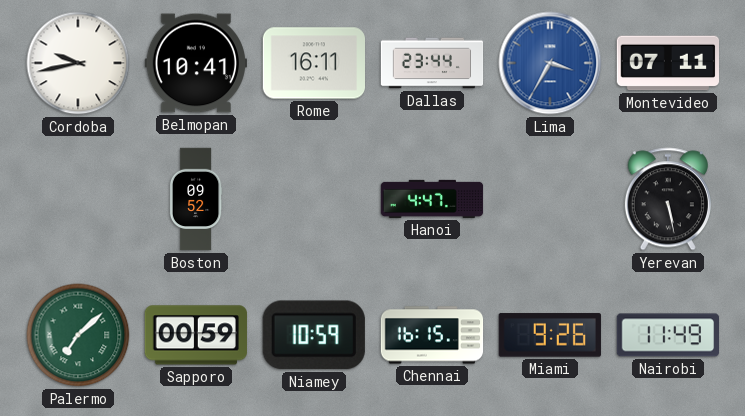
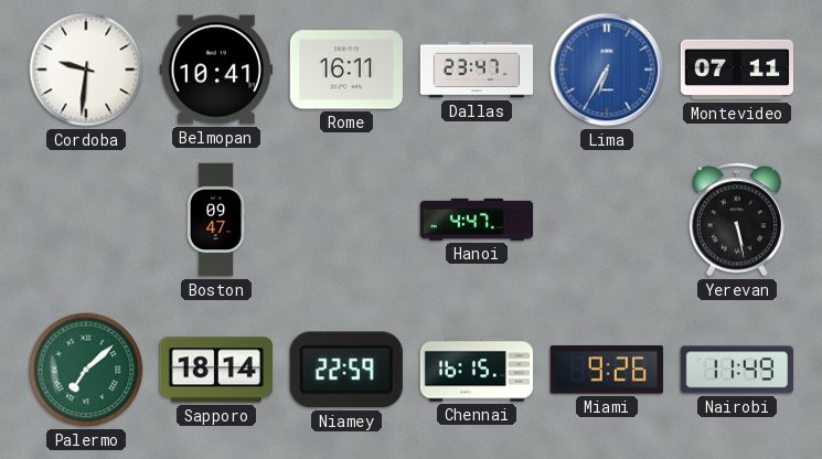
Cordoba: 9:43 -> 9:31
Dallas: 23:44 -> 23:47
Lima: 3:35 -> 6:35
Boston: 09:52 -> 09:47
Sapporo: 00:59 -> 18:14
Niamey: 10:59 -> 22:59
